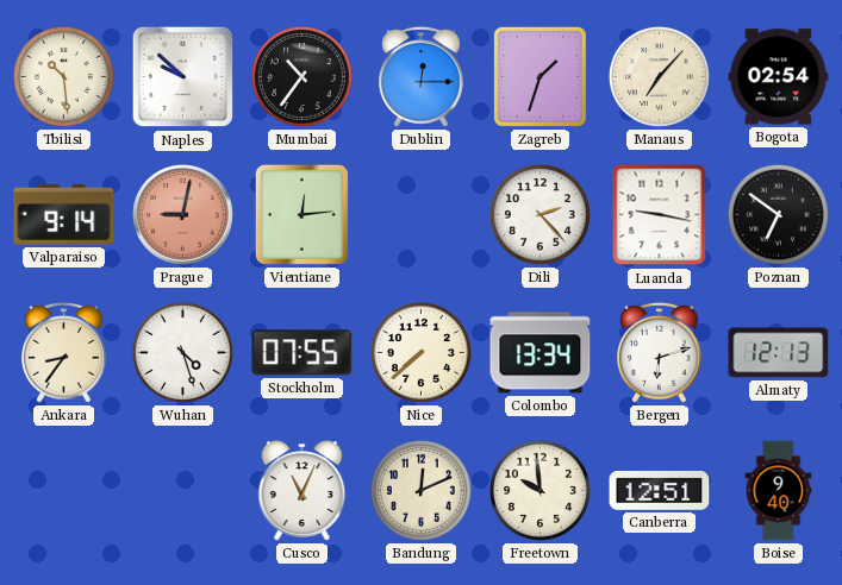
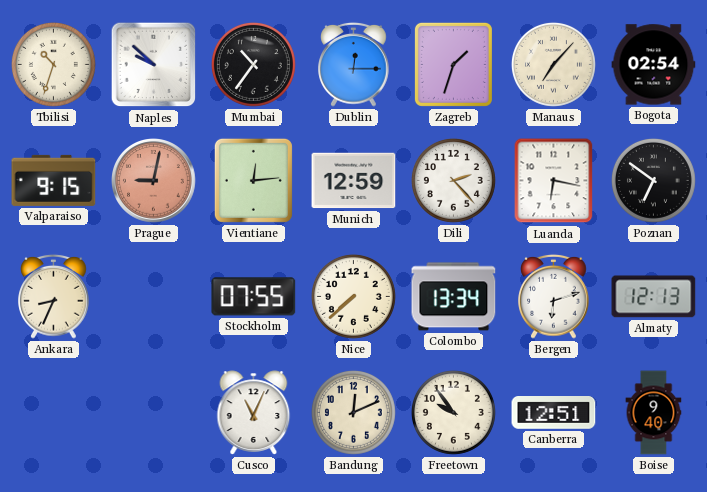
Tbilisi: 10:29 -> 10:33
Valparaiso: 9:14 -> 9:15
Munich: none -> 12:59
Luanda: 9:17 -> 6:17
Ankara: 8:36 -> 8:34
Wuhan: 4:27 -> none
Freetown: 9:59 -> 9:54
